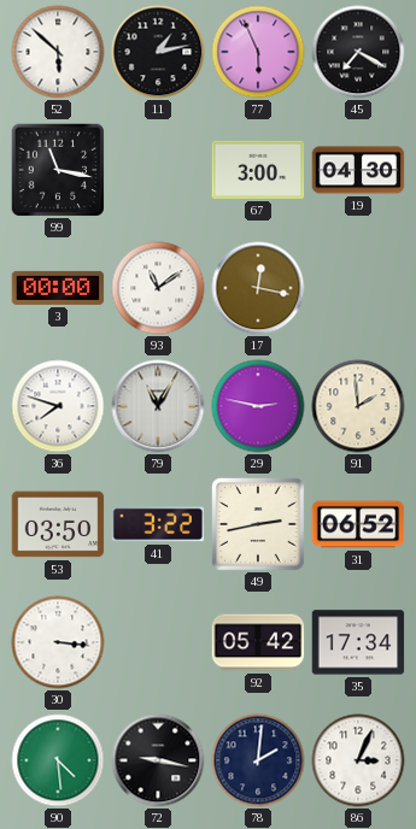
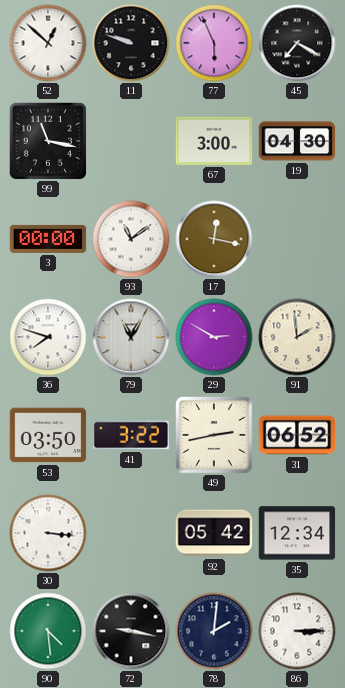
52: 5:52 -> 12:52
11: 1:13 -> 9:48
29: 2:47 -> 2:50
35: 17:34 -> 12:34
86: 3:04 -> 3:15
